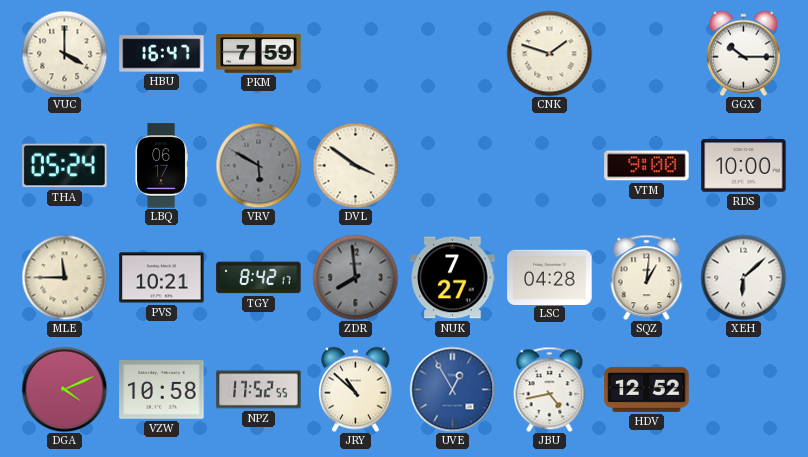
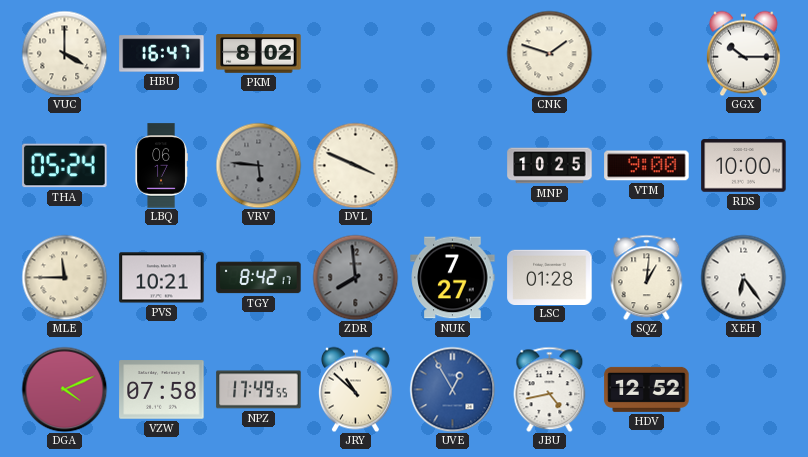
PKM: 7:59 -> 8:02
VRV: 5:50 -> 5:46
DVL: 3:51 -> 3:49
MNP: none -> 10:25
LSC: 04:28 -> 01:28
XEH: 6:08 -> 6:24
VZW: 10:58 -> 07:58
NPZ: 17:52 -> 17:49
